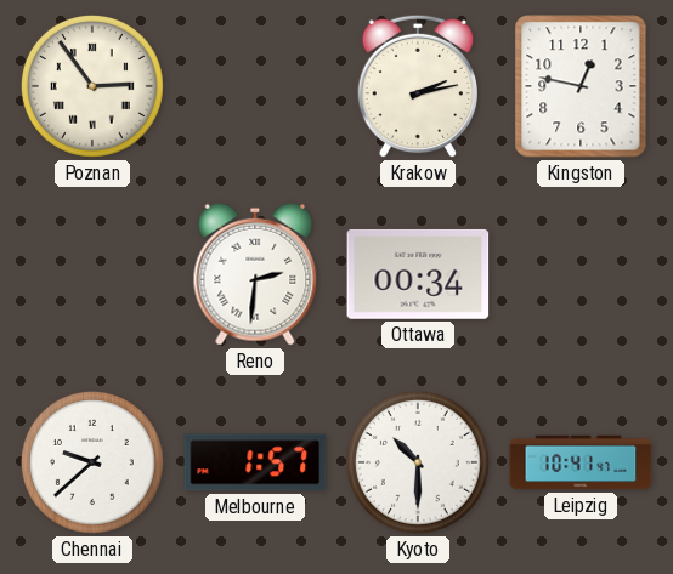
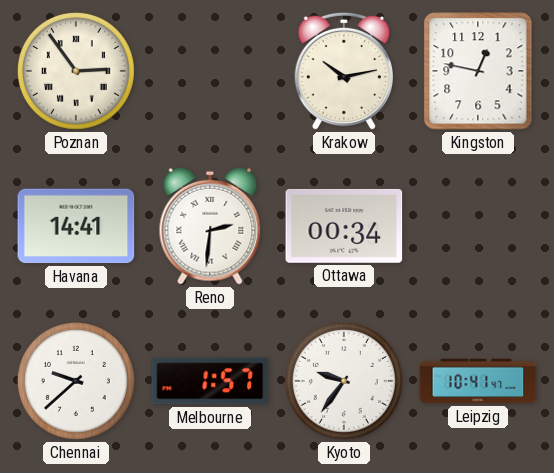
Krakow: 2:13 -> 10:13
Havana: none -> 14:41
Kyoto: 10:30 -> 9:36
